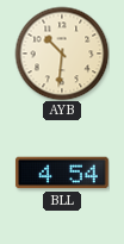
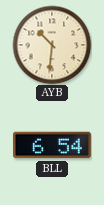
BLL: 4:54 -> 6:54
